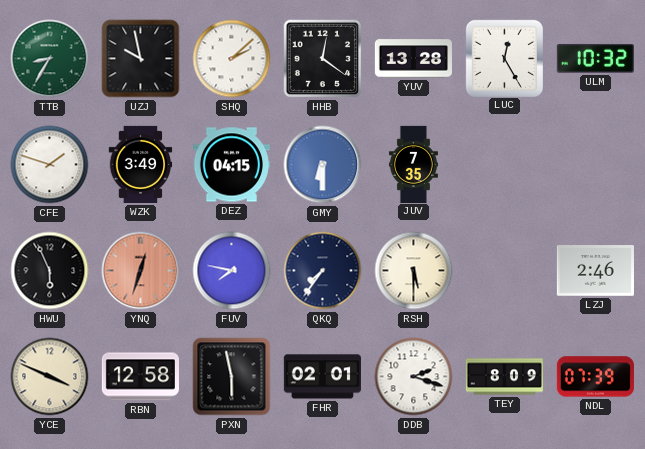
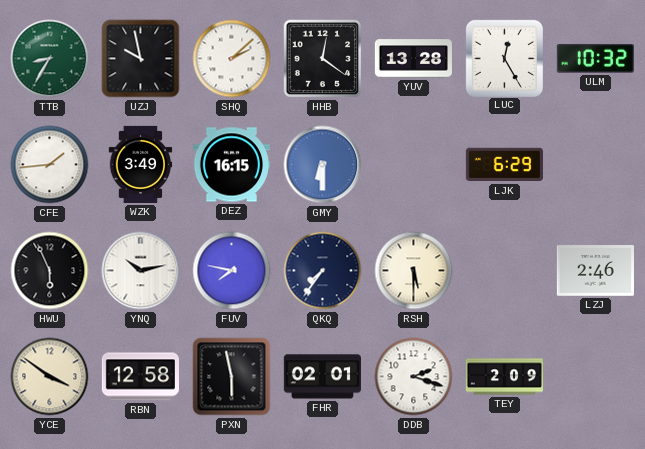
CFE: 1:48 -> 1:44
DEZ: 04:15 -> 16:15
JUV: 7:35 -> none
LJK: none -> 6:29
YNQ: 12:33 -> 10:13
YNQ dial: salmon -> white
YCE: 3:49 -> 3:51
TEY: 8:09 -> 2:09
NDL: 07:39 -> none
